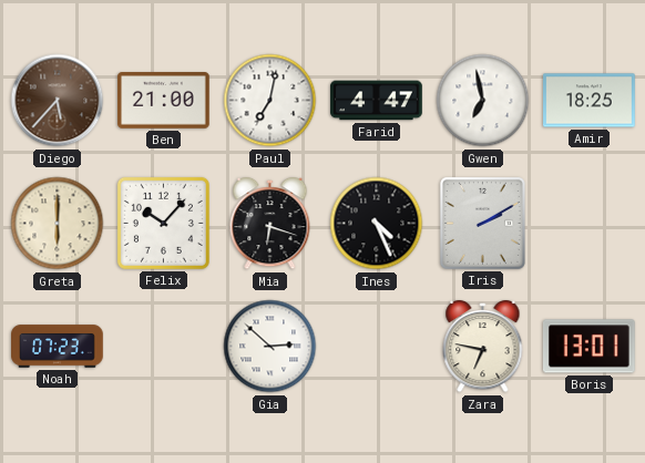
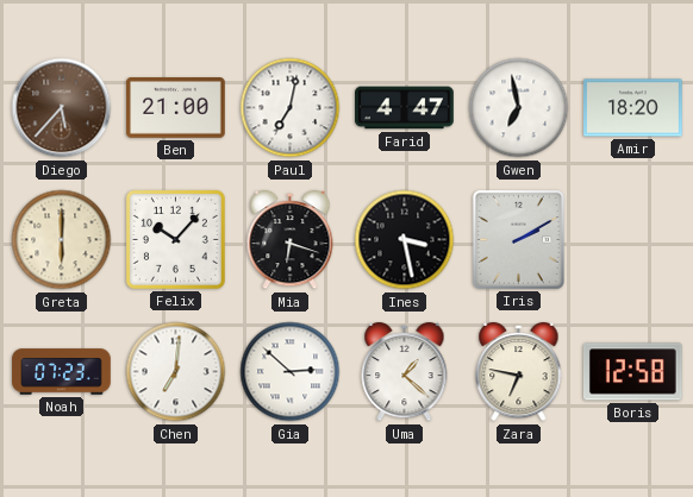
Amir: 18:25 -> 18:20
Ines: 4:26 -> 3:28
Chen: none -> 7:01
Uma: none -> 1:22
Boris: 13:01 -> 12:58
